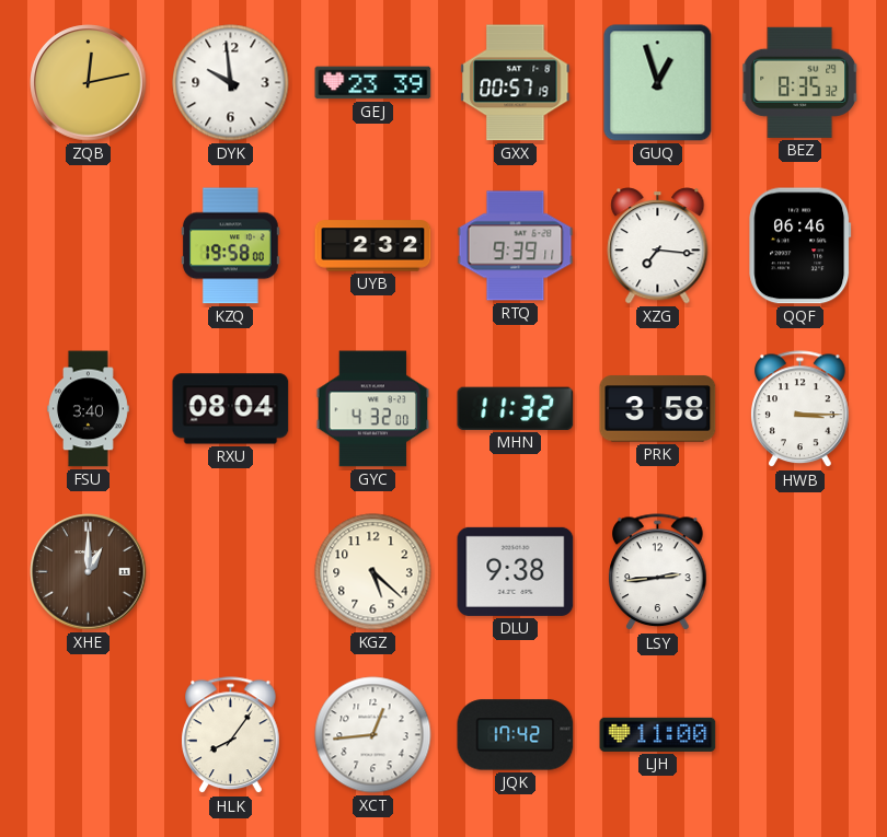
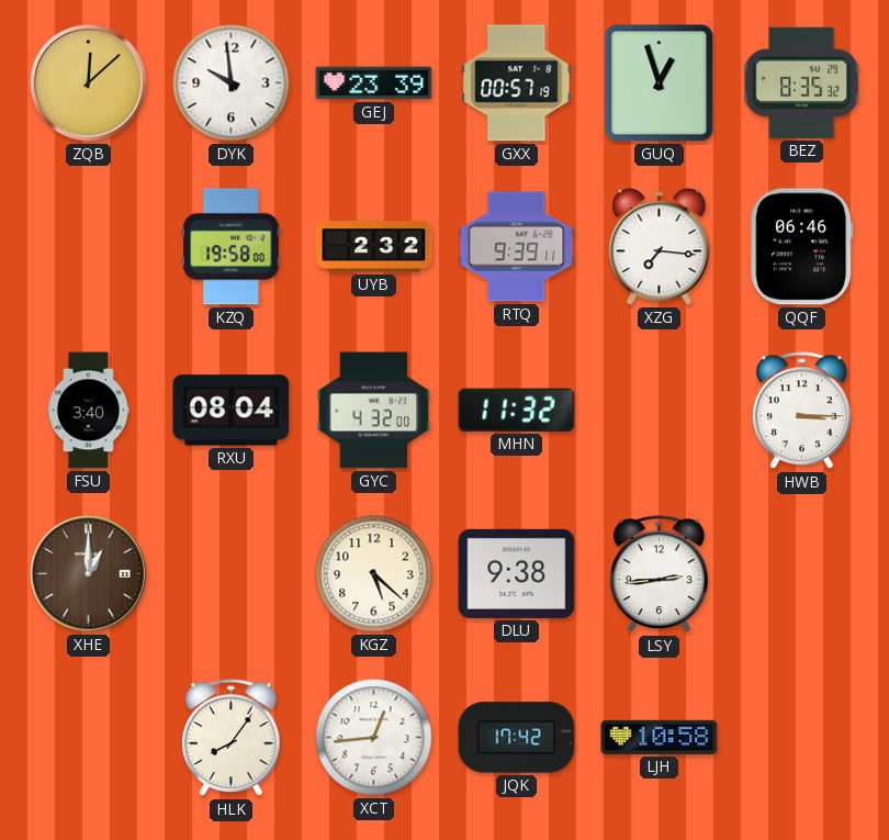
ZQB: 12:13 -> 12:08
PRK: 3:58 -> none
LJH: 11:00 -> 10:58
